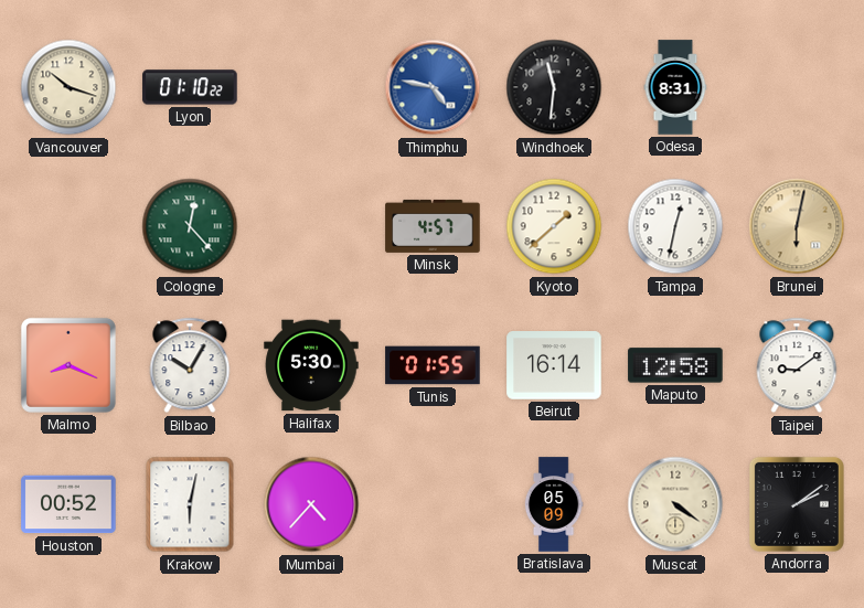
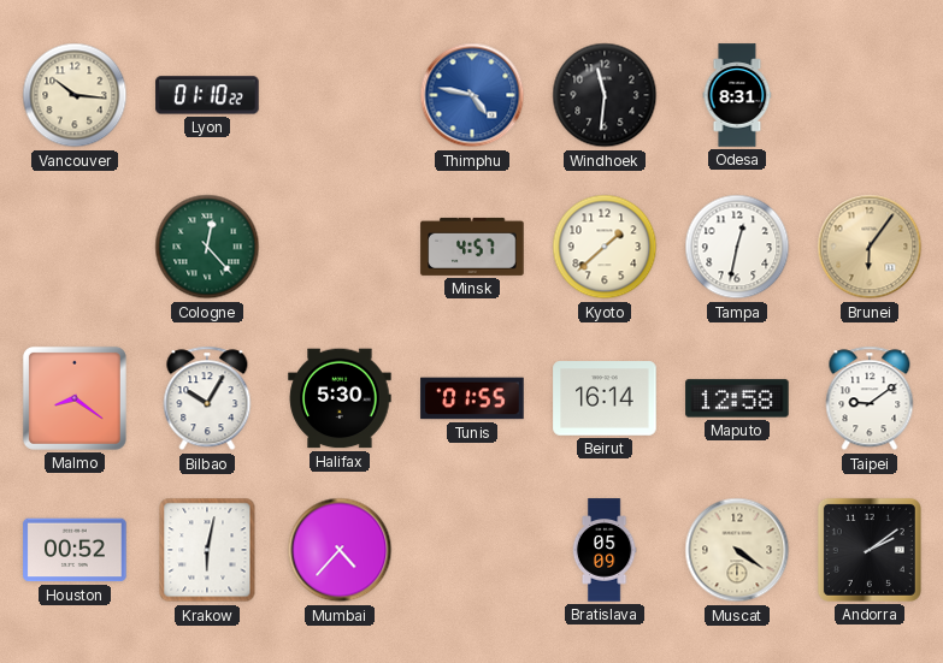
Vancouver: 10:18 -> 10:16
Brunei: 6:02 -> 6:06
Malmo: 8:19 -> 8:21
